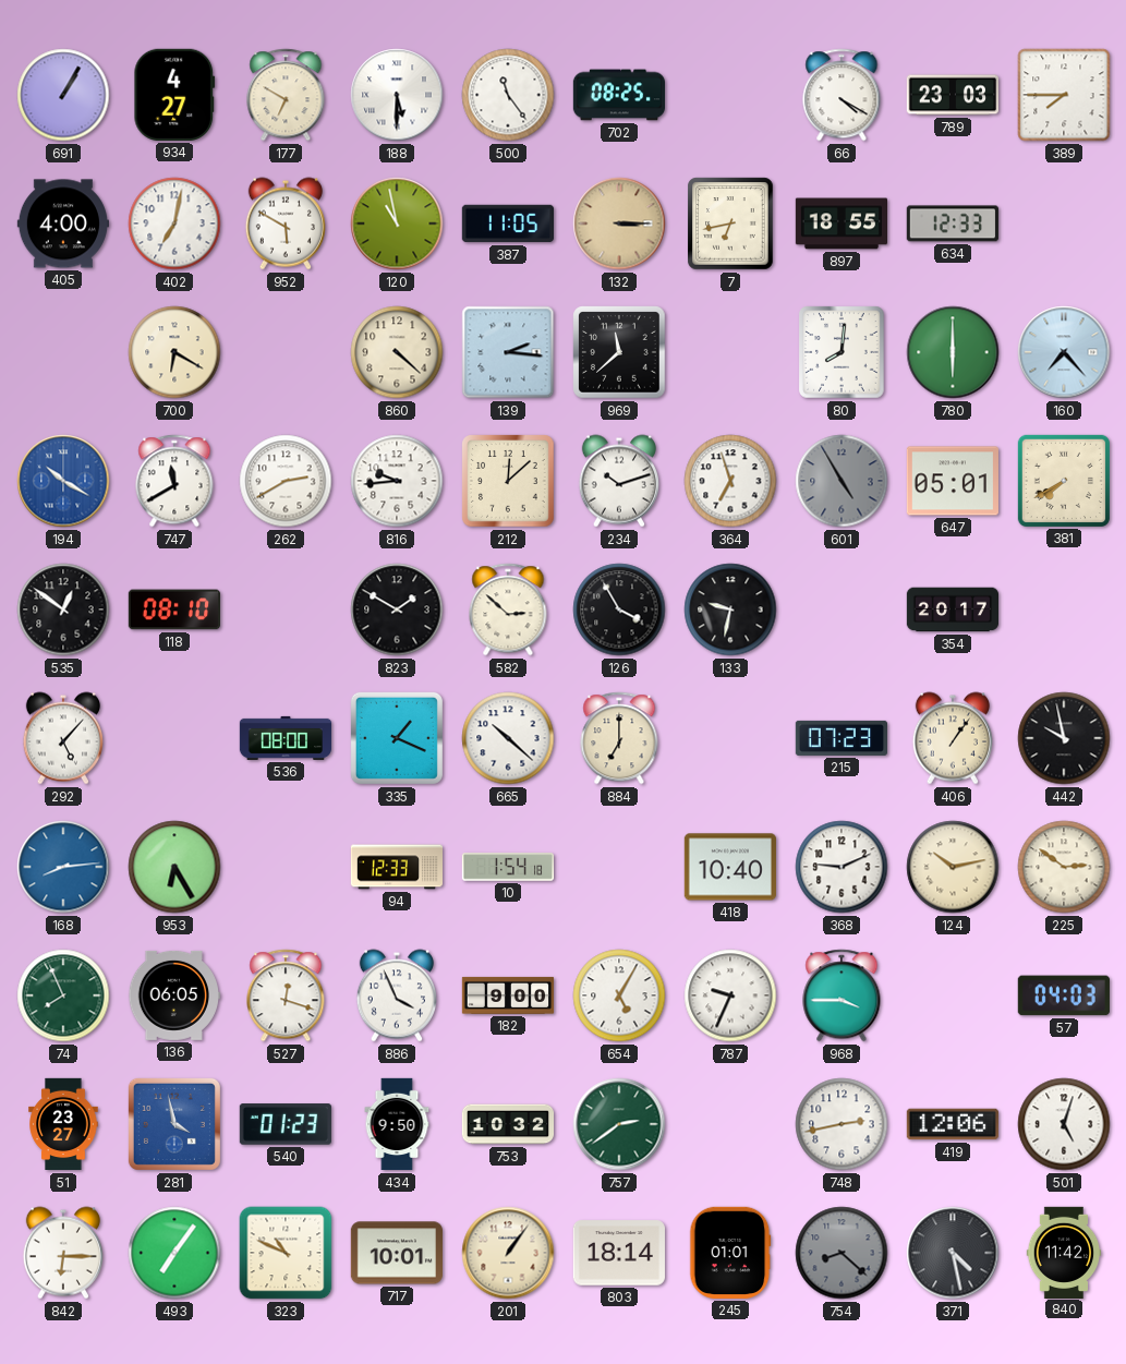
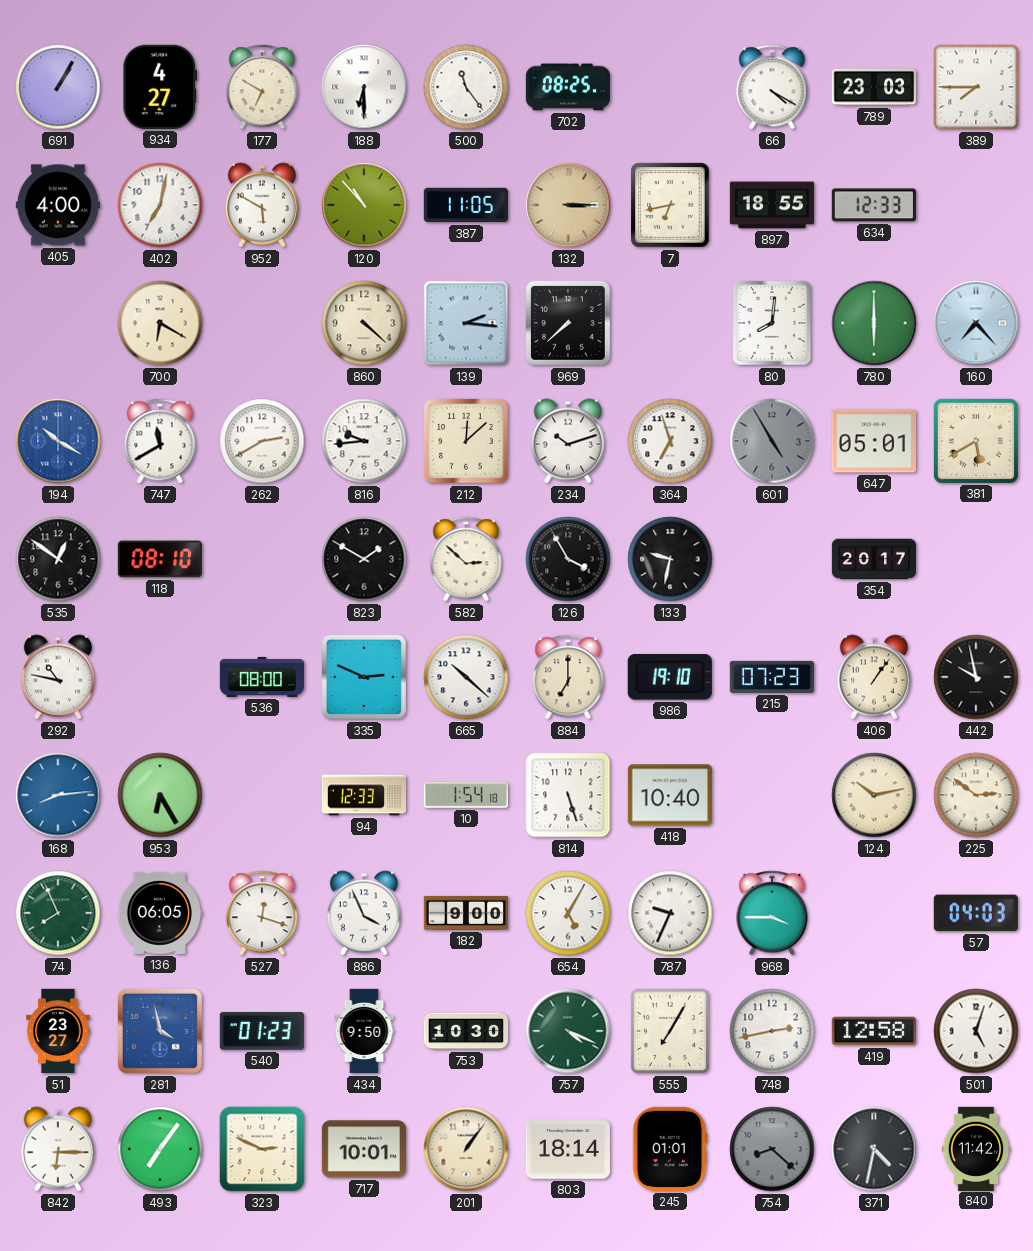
188: 5:30 -> 6:30
120: 10:58 -> 10:53
969: 11:38 -> 7:38
381: 7:40 -> 5:40
292: 5:07 -> 10:47
335: 1:19 -> 2:49
986: none -> 19:10
814: none -> 5:27
368: 9:11 -> none
753: 10:32 -> 10:30
757: 2:39 -> 4:19
555: none -> 7:05
419: 12:06 -> 12:58
323: 10:49 -> 2:49
371: 4:28 -> 4:32
